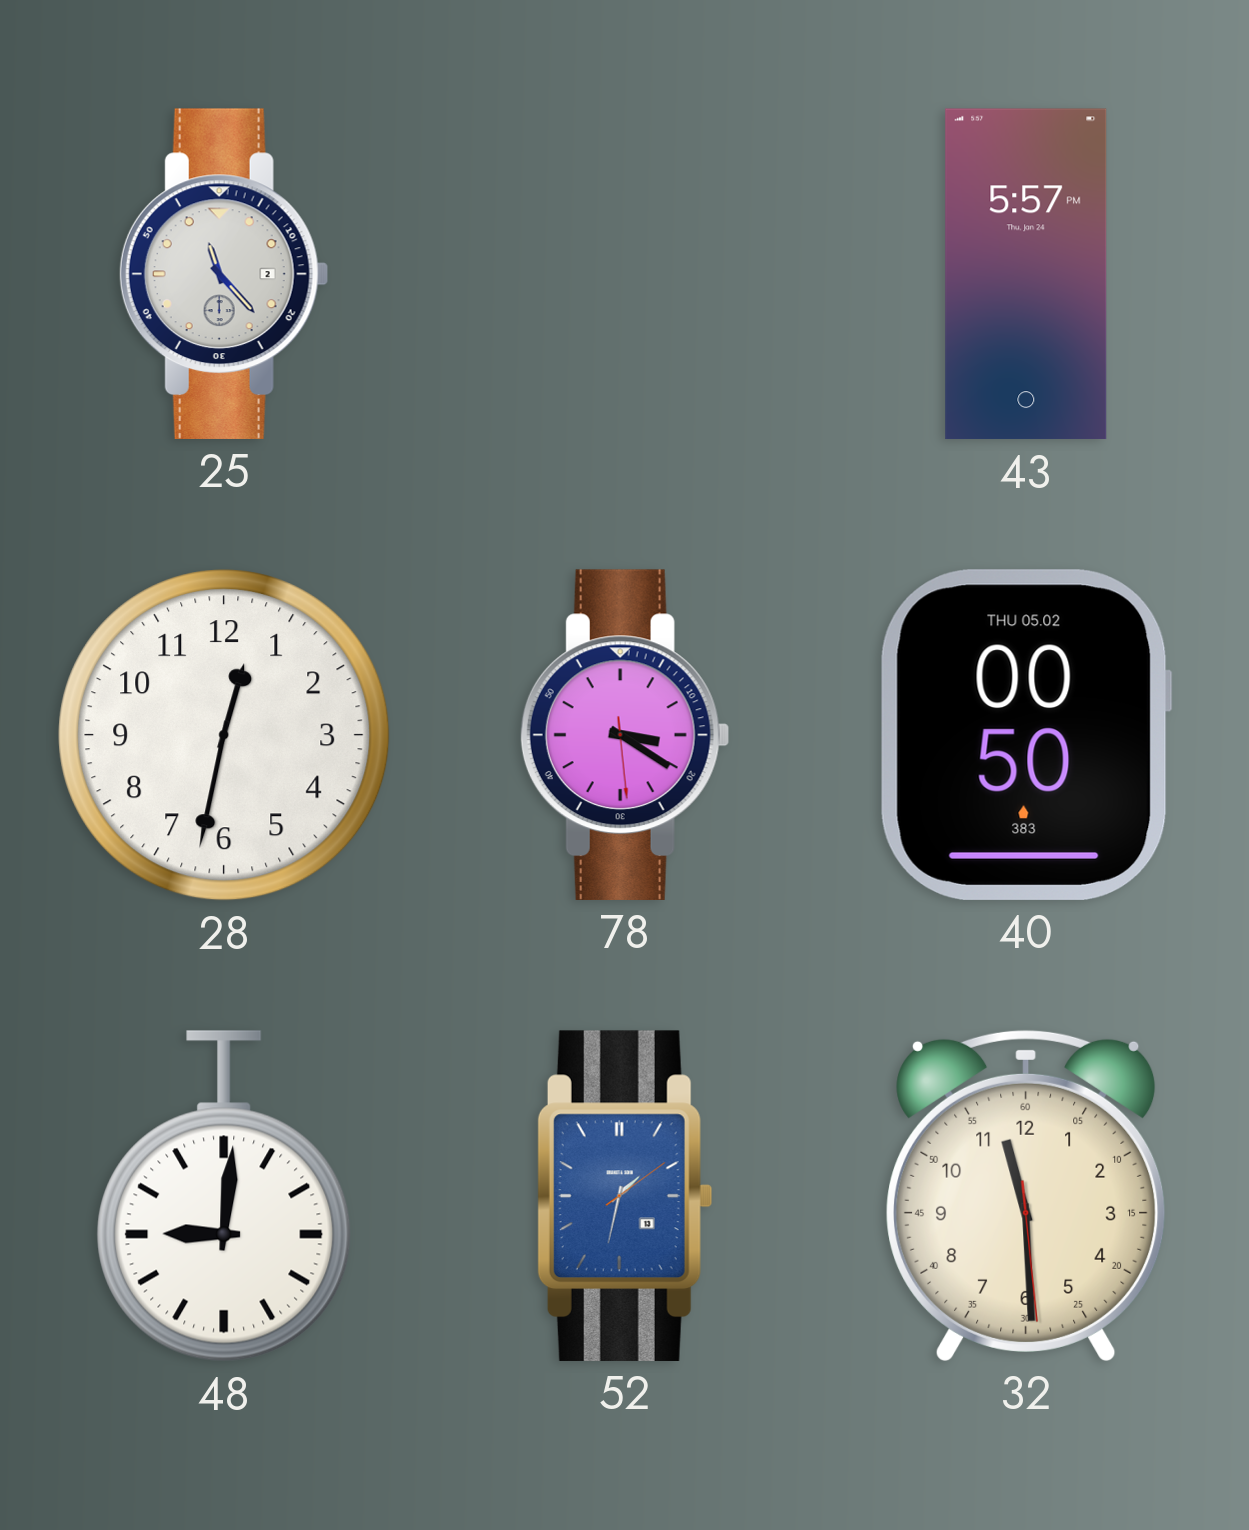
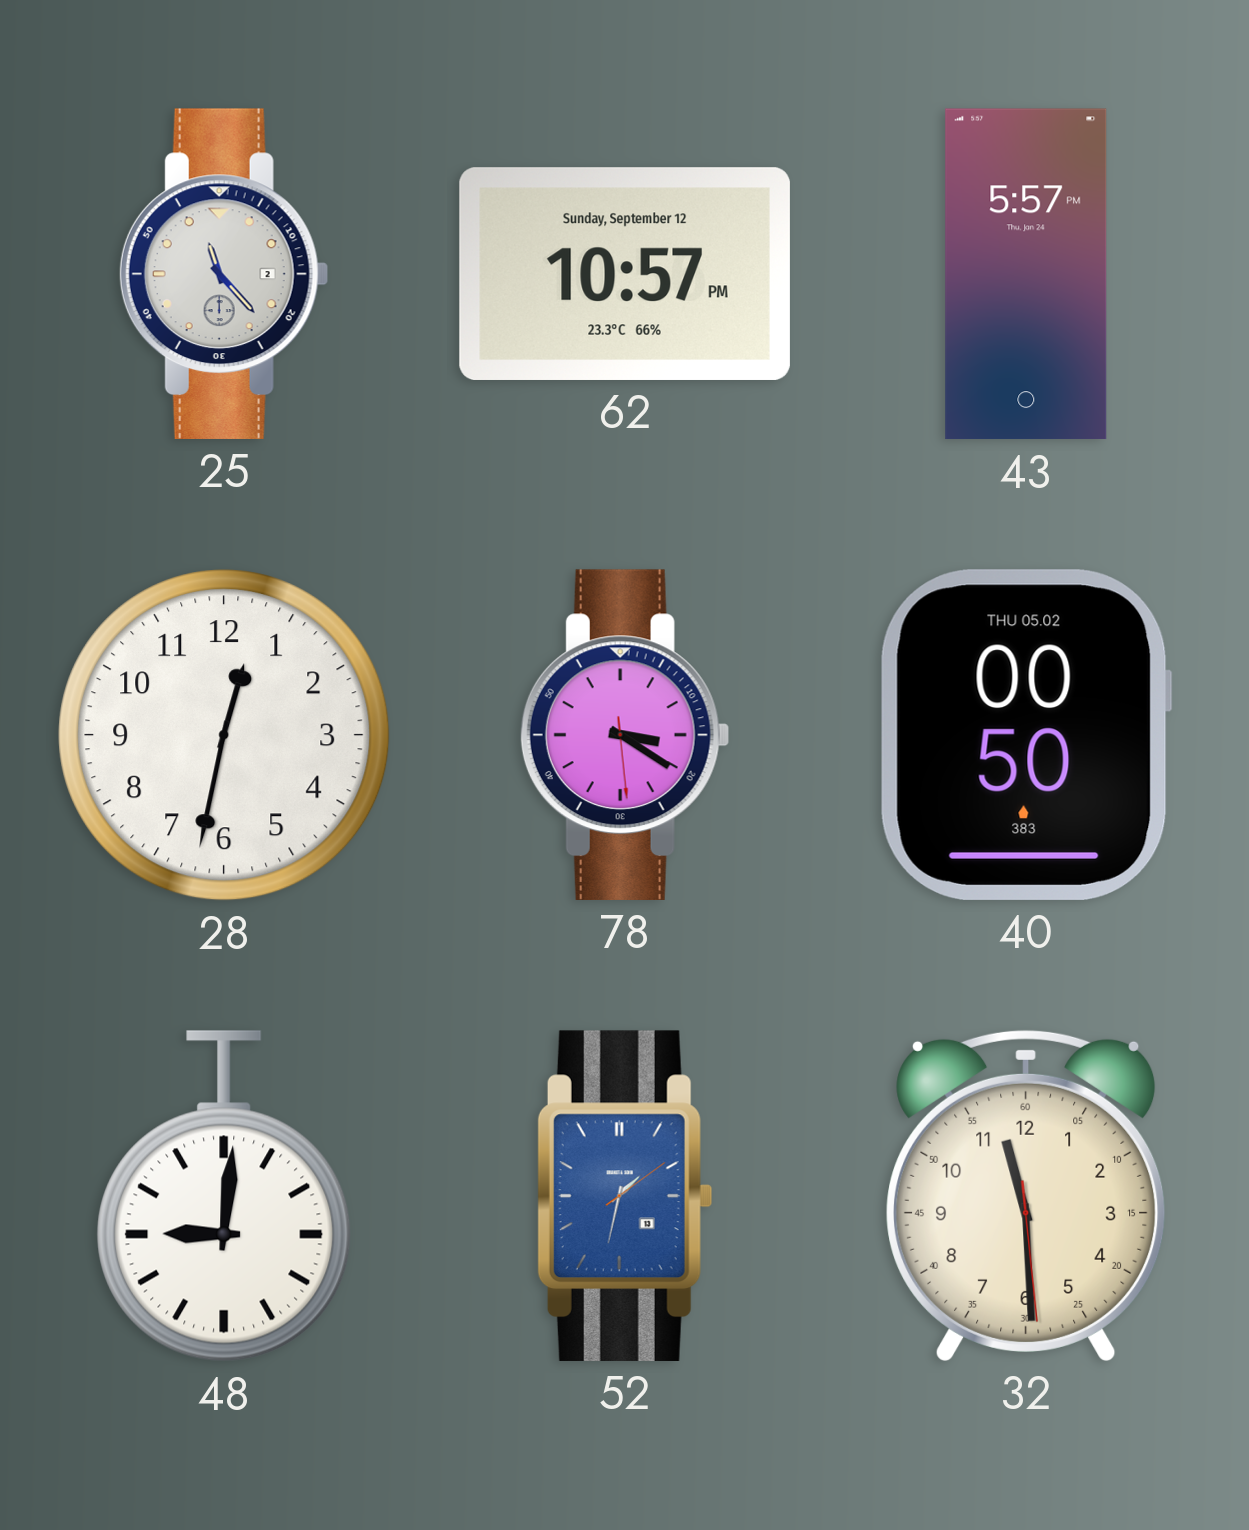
62: none -> 10:57
